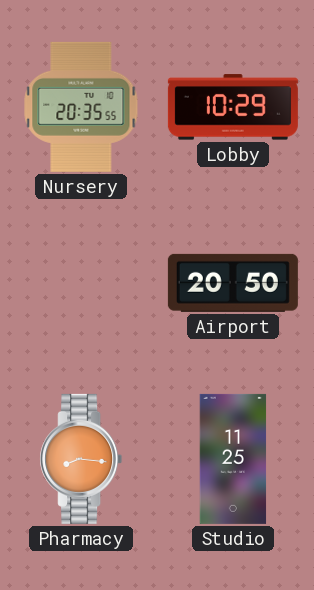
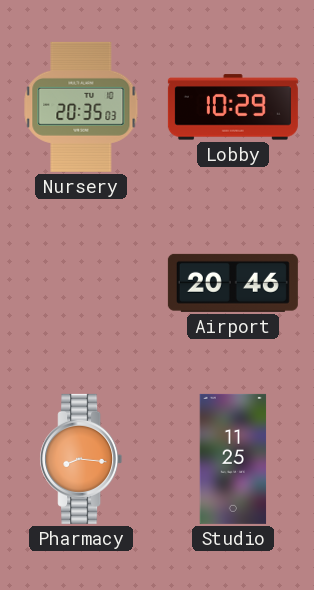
Nursery: 20:35:55 -> 20:35:03
Airport: 20:50 -> 20:46
